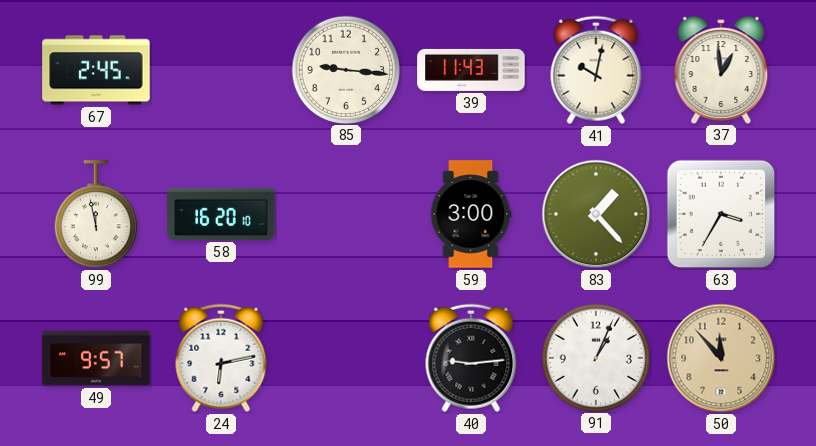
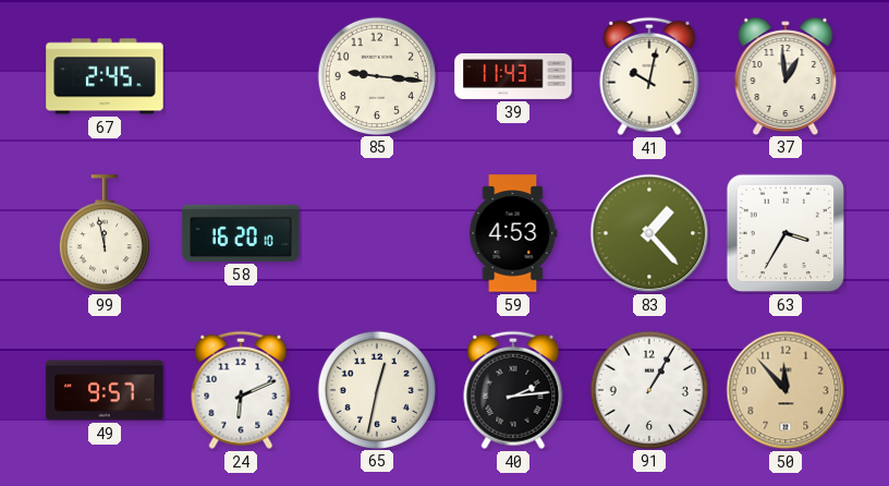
59: 3:00 -> 4:53
24: 6:13 -> 6:11
65: none -> 12:32
40: 9:14 -> 2:14
91: 1:04 -> 1:05
